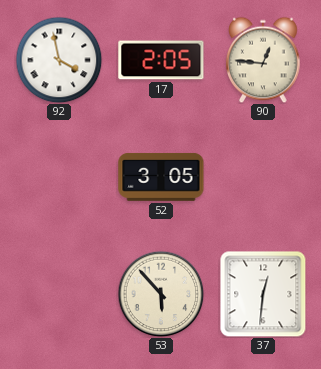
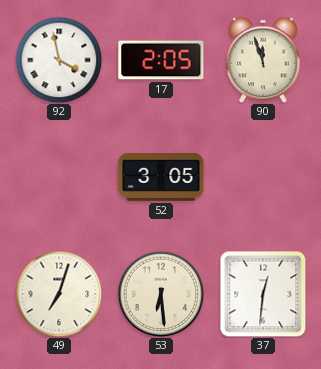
90: 12:46 -> 11:57
49: none -> 7:03
53: 5:53 -> 6:29
